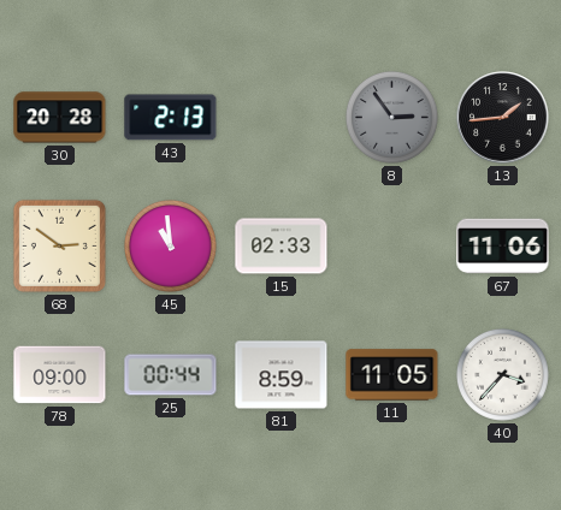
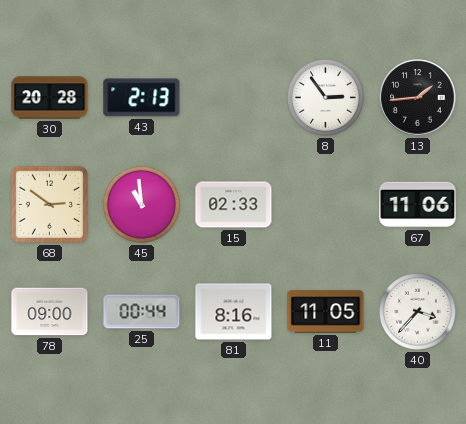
8 dial: grey -> white
81: 8:59 -> 8:16
